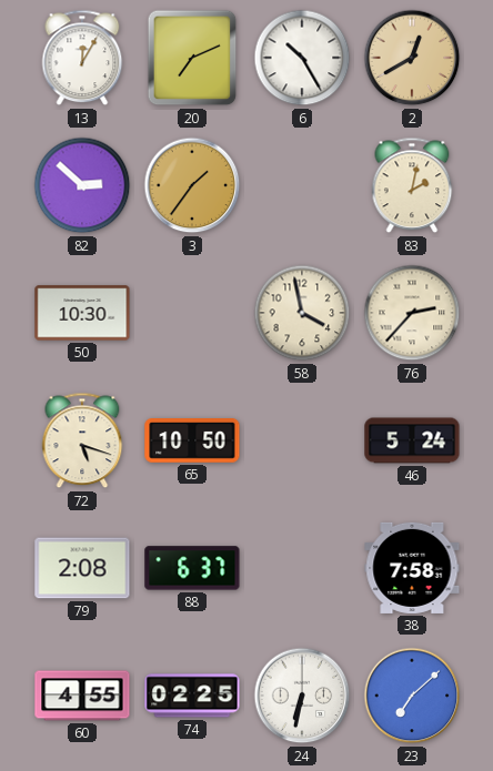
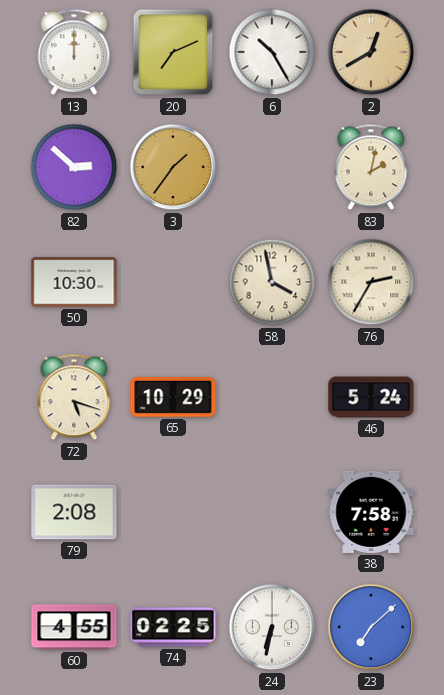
13: 12:05 -> 12:00
76: 2:37 -> 2:35
65: 10:50 -> 10:29
88: 6:37 -> none
